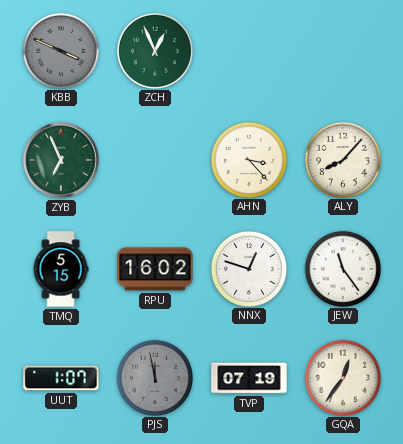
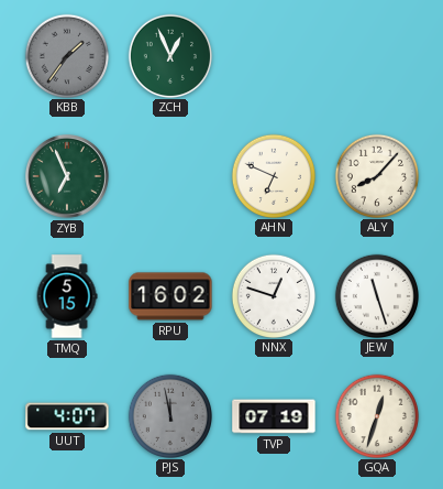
KBB: 3:49 -> 1:36
AHN: 3:23 -> 6:49
JEW: 11:24 -> 11:27
UUT: 1:07 -> 4:07
GQA: 12:36 -> 12:33
